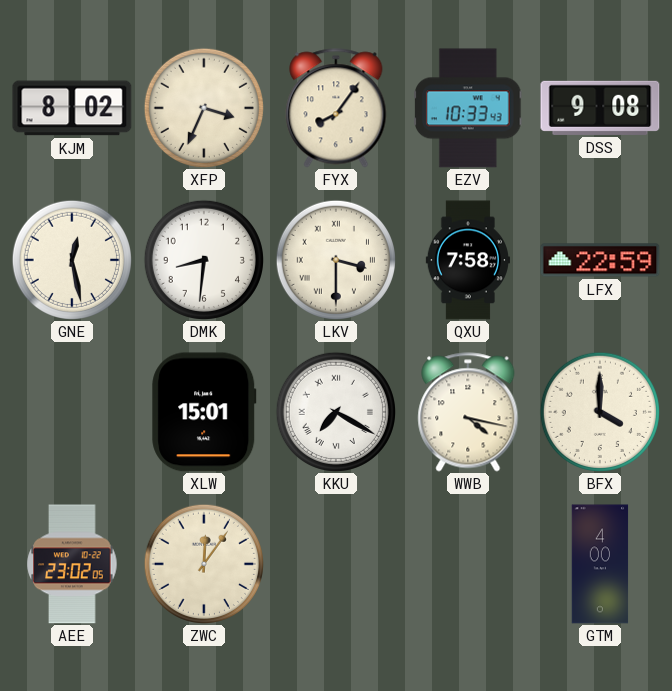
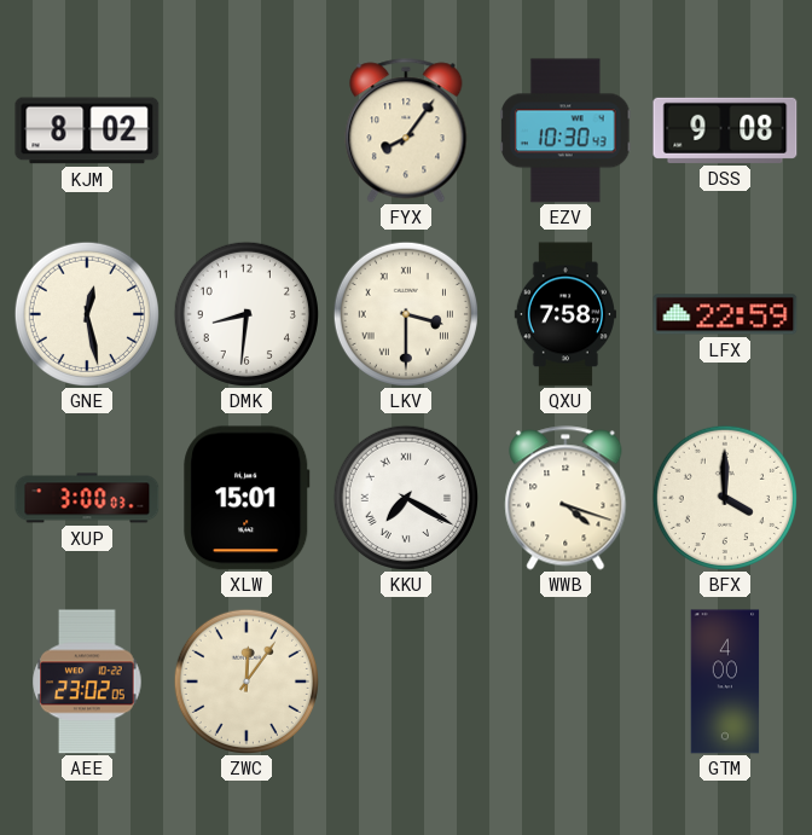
XFP: 3:34 -> none
EZV: 10:33 -> 10:30
XUP: none -> 3:00
WWB: 4:17 -> 4:18
